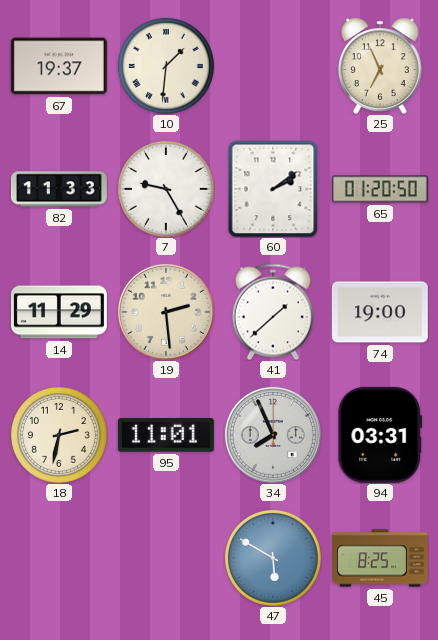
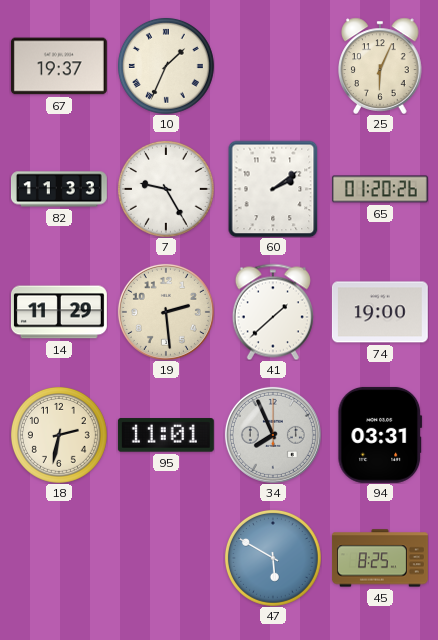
10: 1:31 -> 1:34
25: 6:56 -> 6:04
65: 01:20:50 -> 01:20:26
